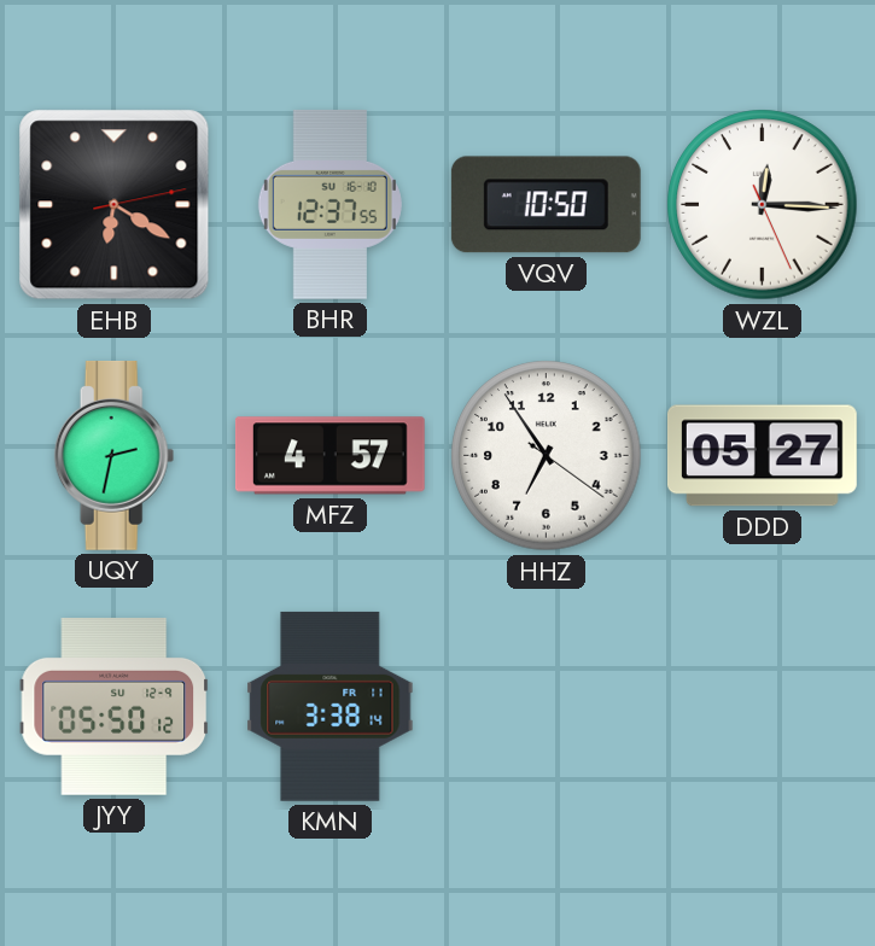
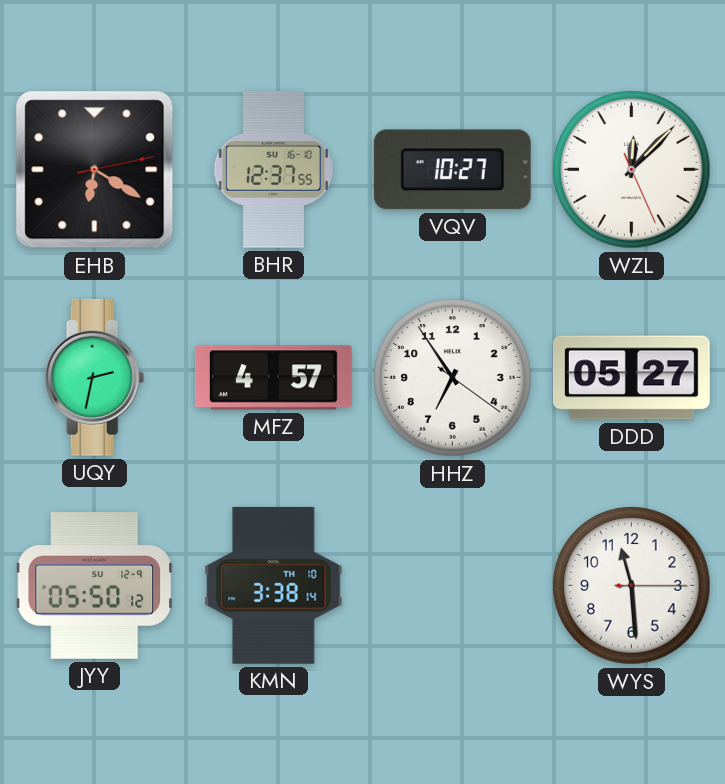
VQV: 10:50 -> 10:27
WZL: 12:15 -> 12:07
KMN date: FR 11 -> TH 10
WYS: none -> 11:29
